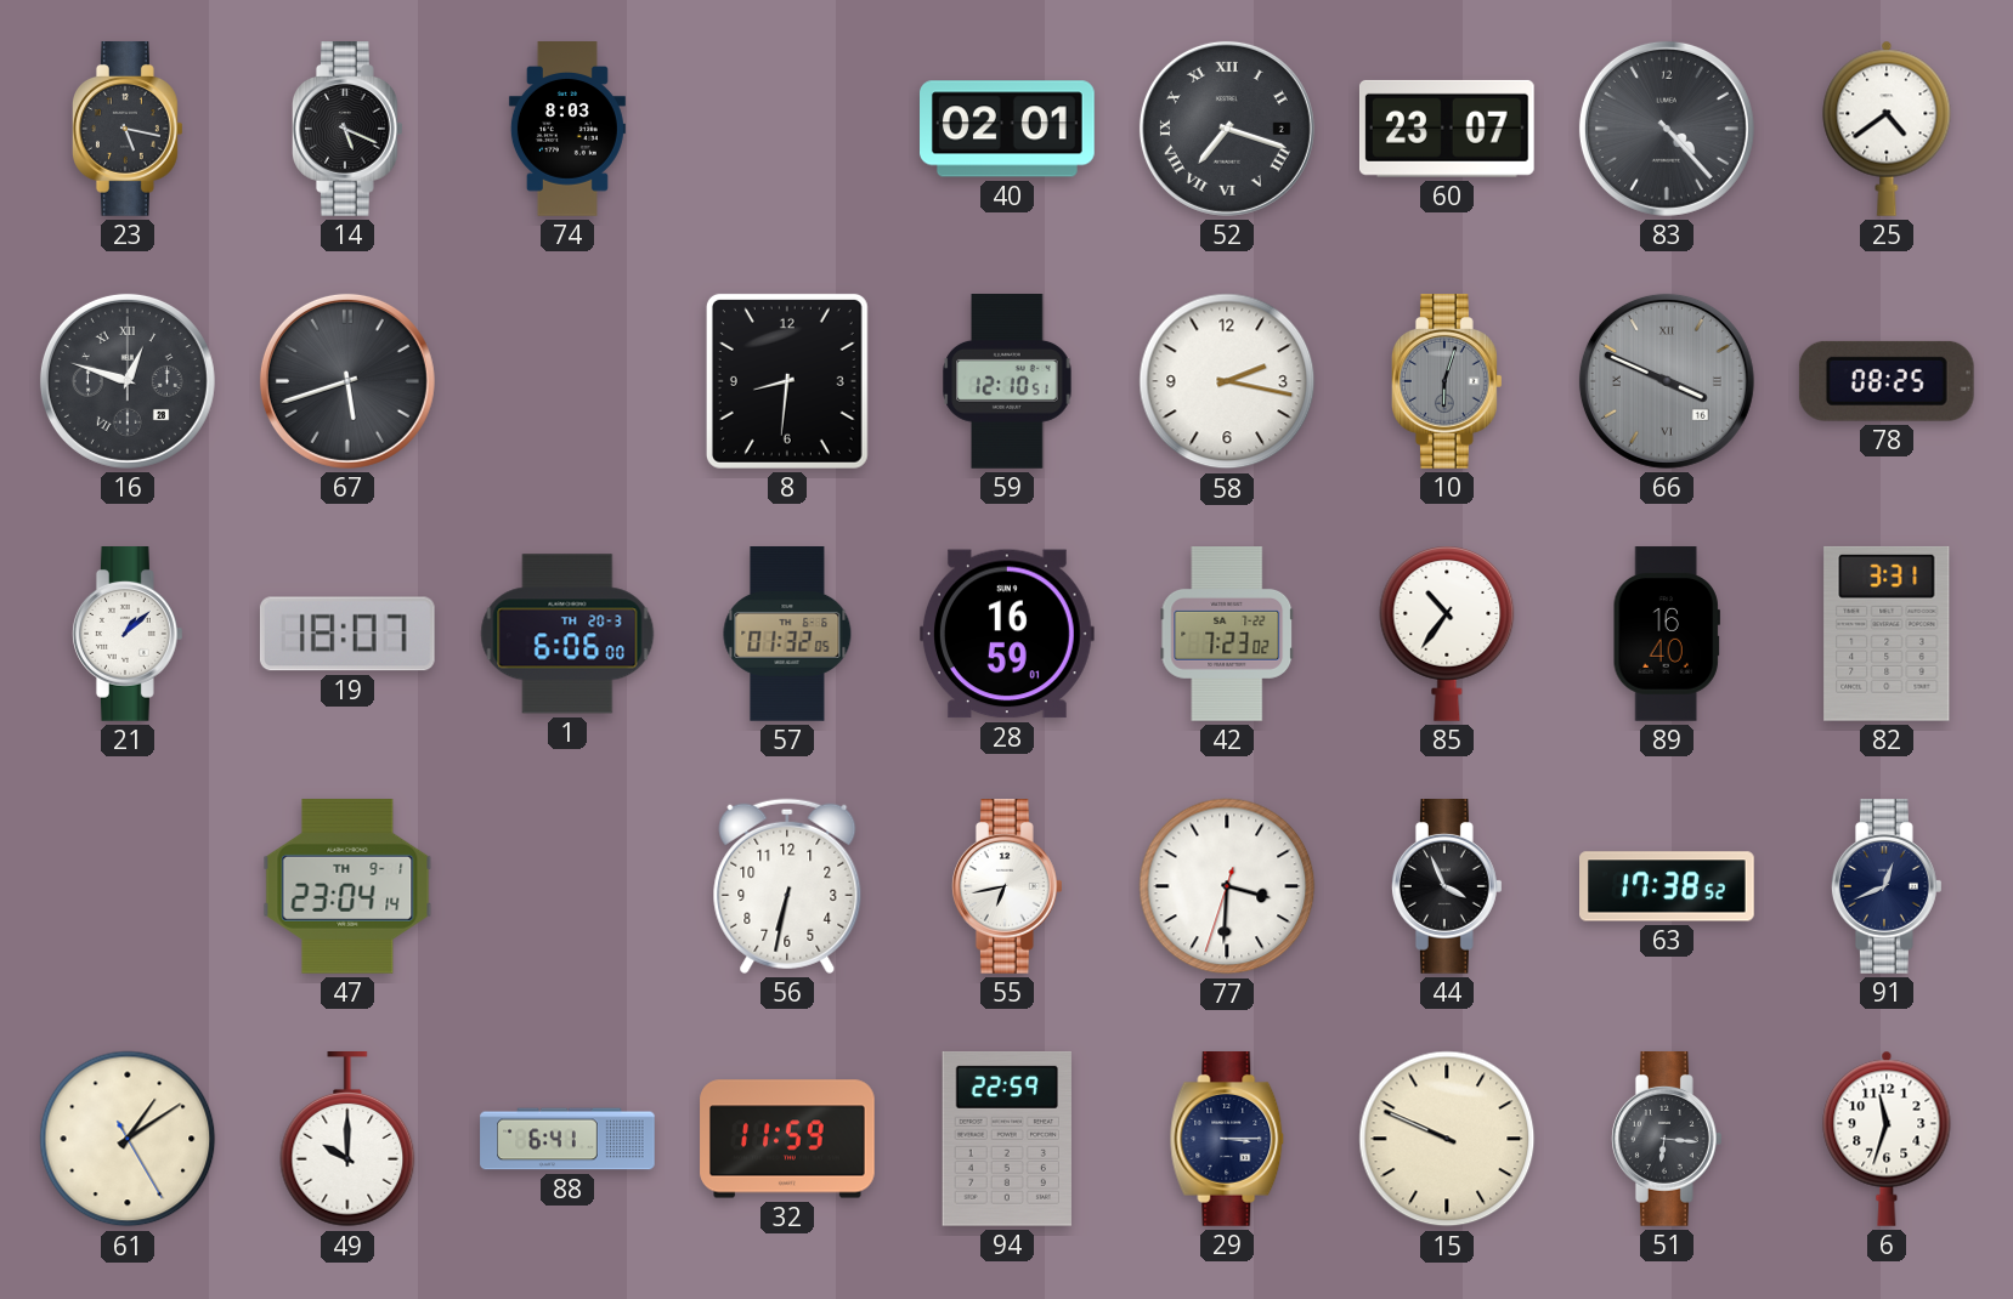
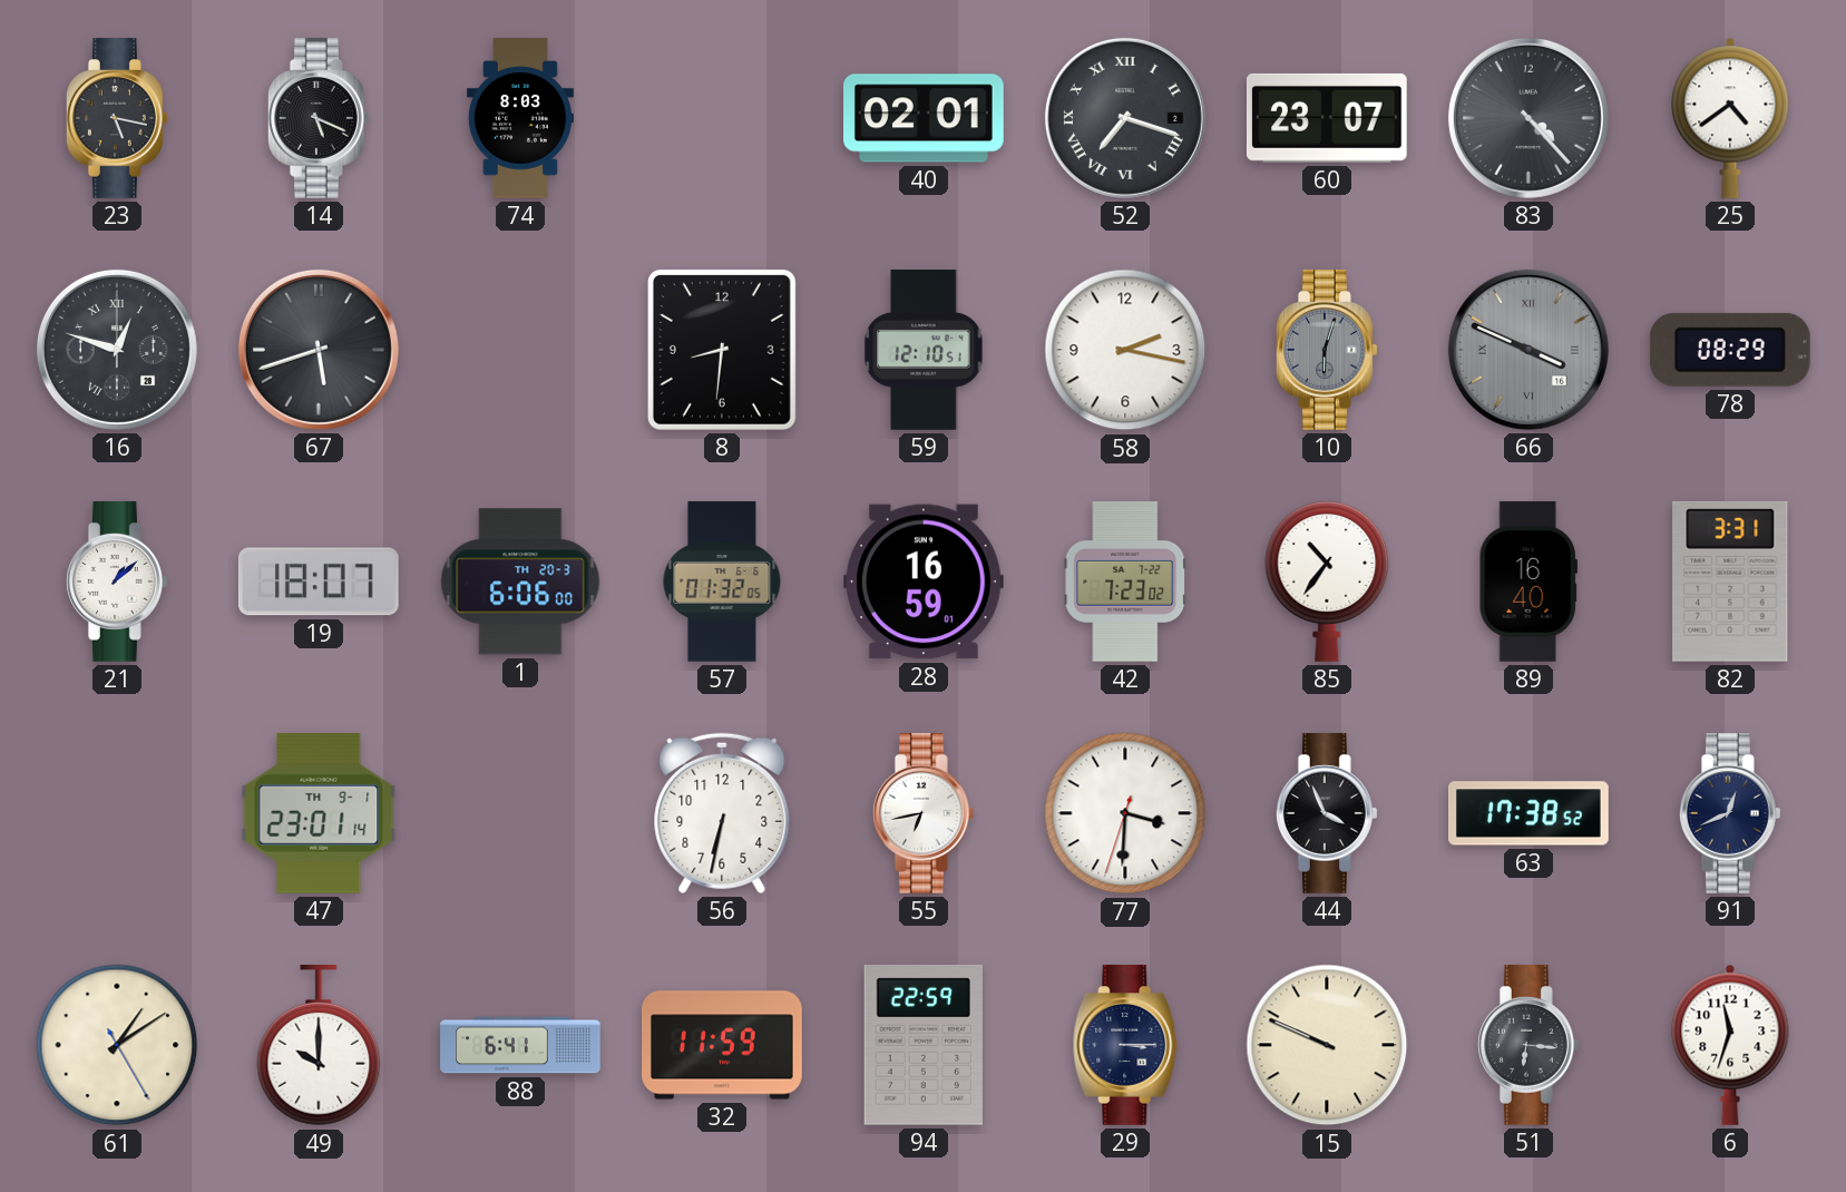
78: 08:25 -> 08:29
47: 23:04 -> 23:01
